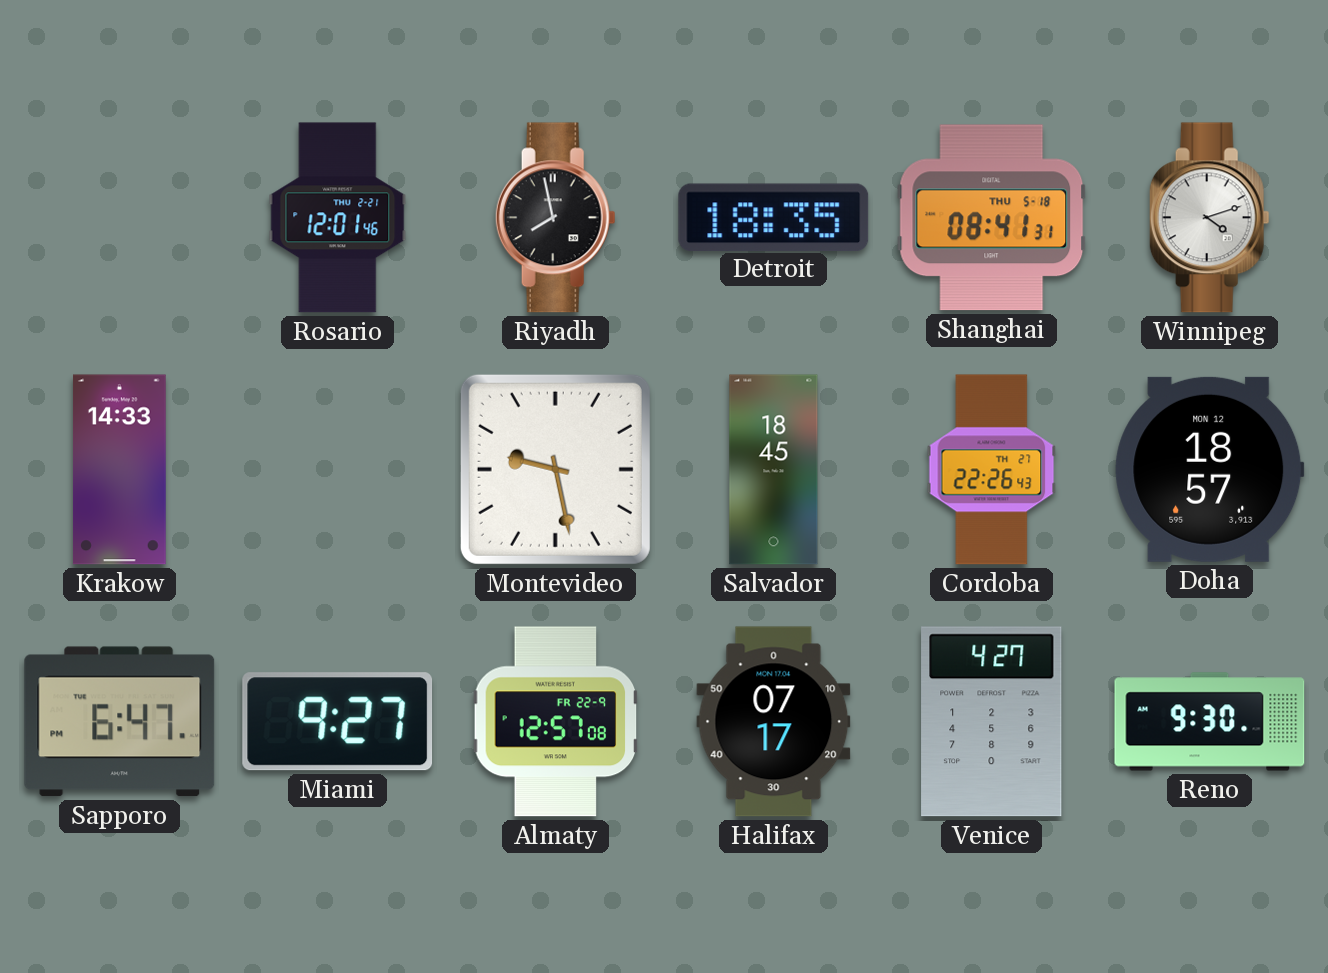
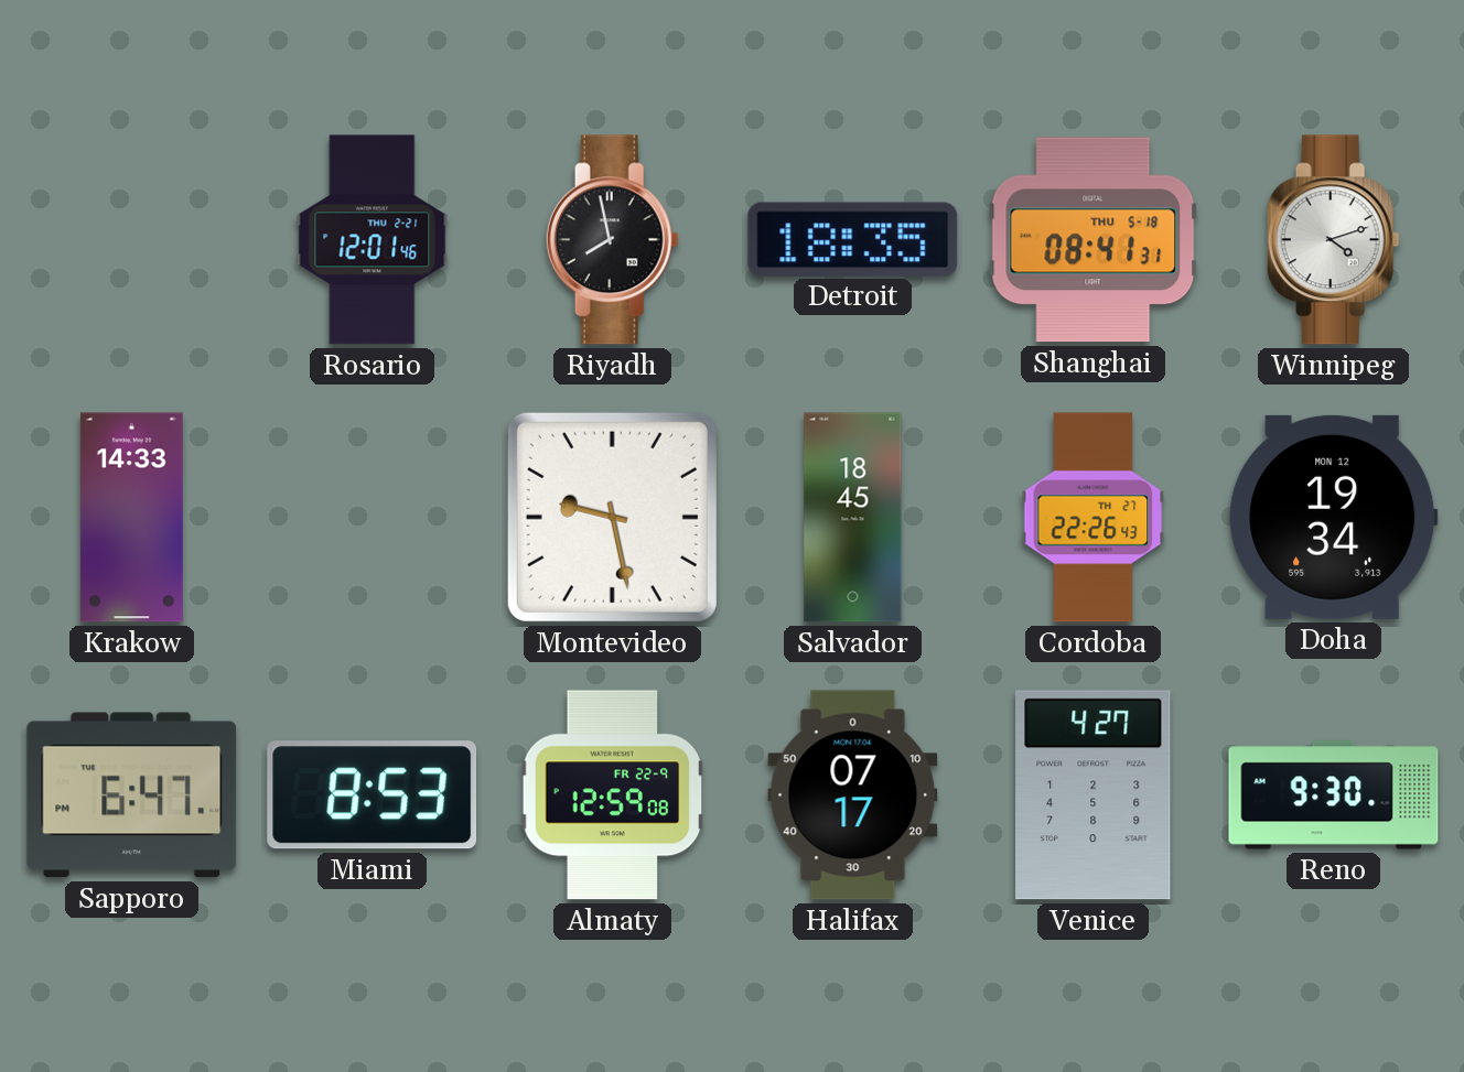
Doha: 18:57 -> 19:34
Miami: 9:27 -> 8:53
Almaty: 12:57 -> 12:59
